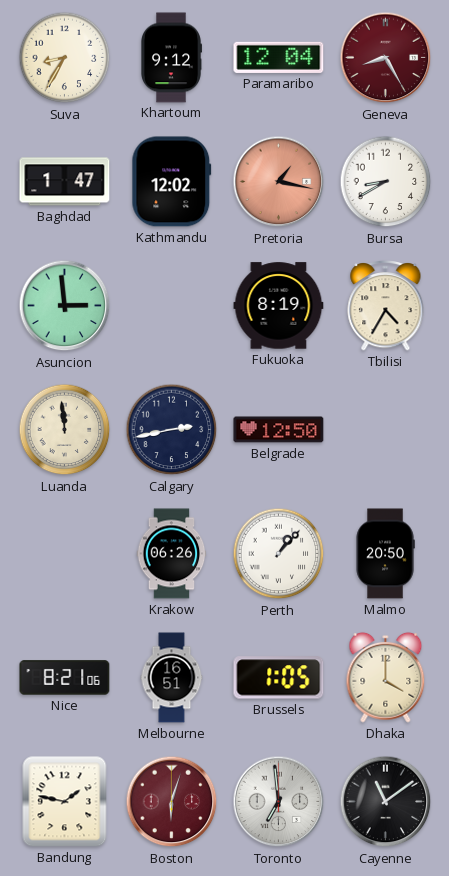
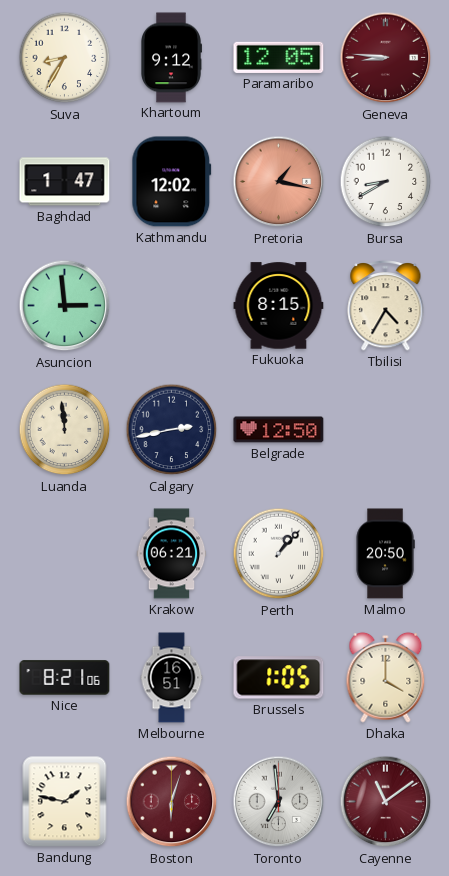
Paramaribo: 12:04 -> 12:05
Geneva: 8:25 -> 8:46
Fukuoka: 8:19 -> 8:15
Krakow: 06:26 -> 06:21
Cayenne dial: black -> burgundy
